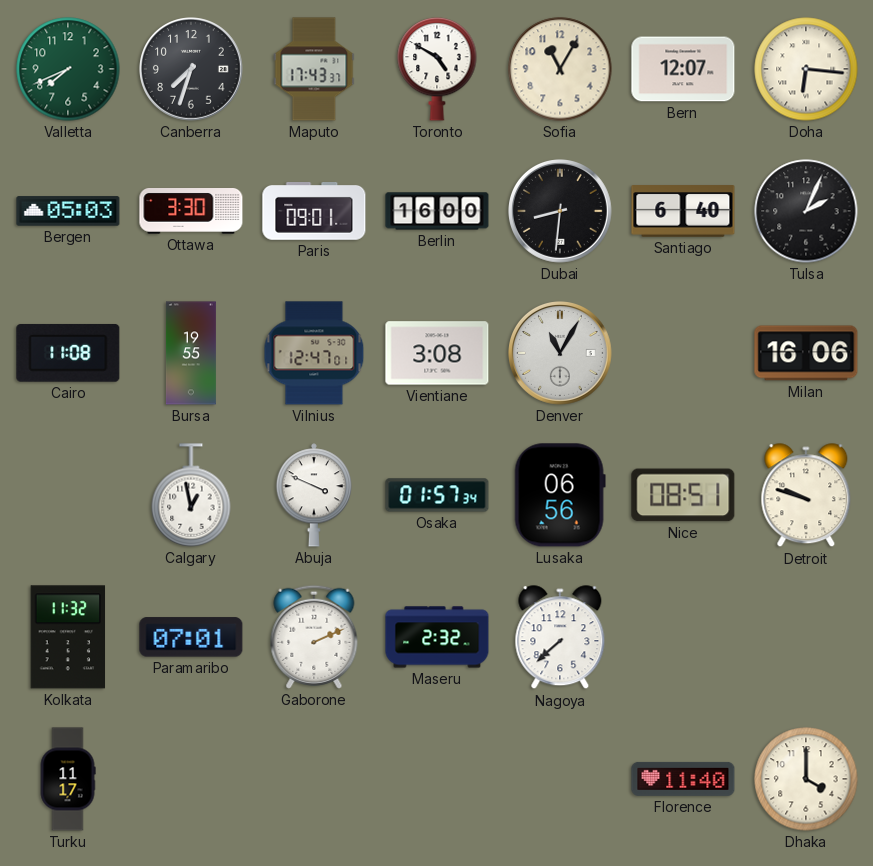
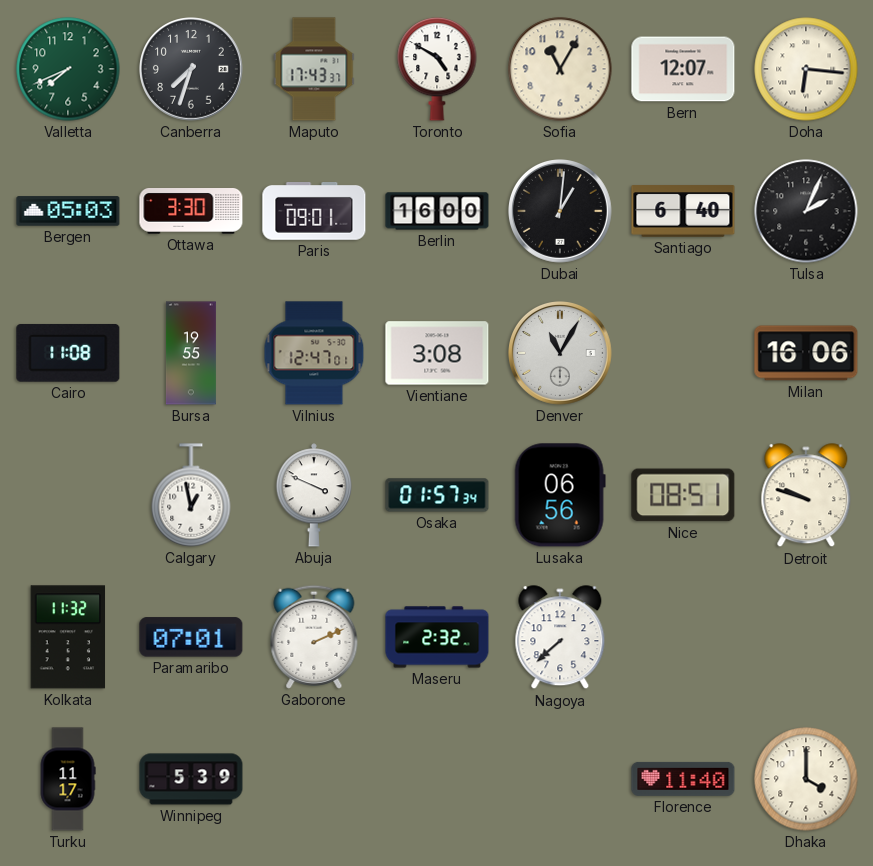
Dubai: 8:31 -> 1:01
Winnipeg: none -> 5:39
